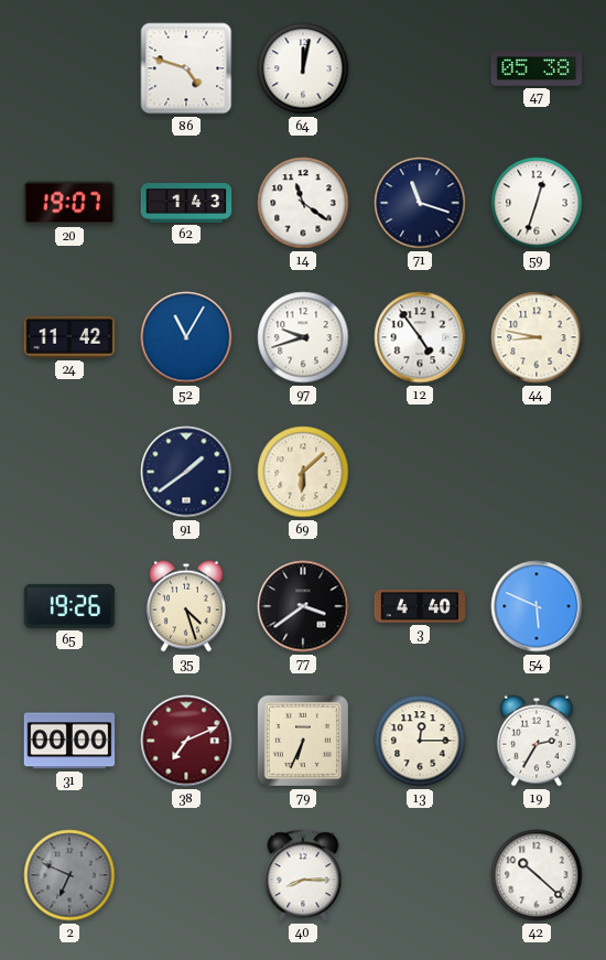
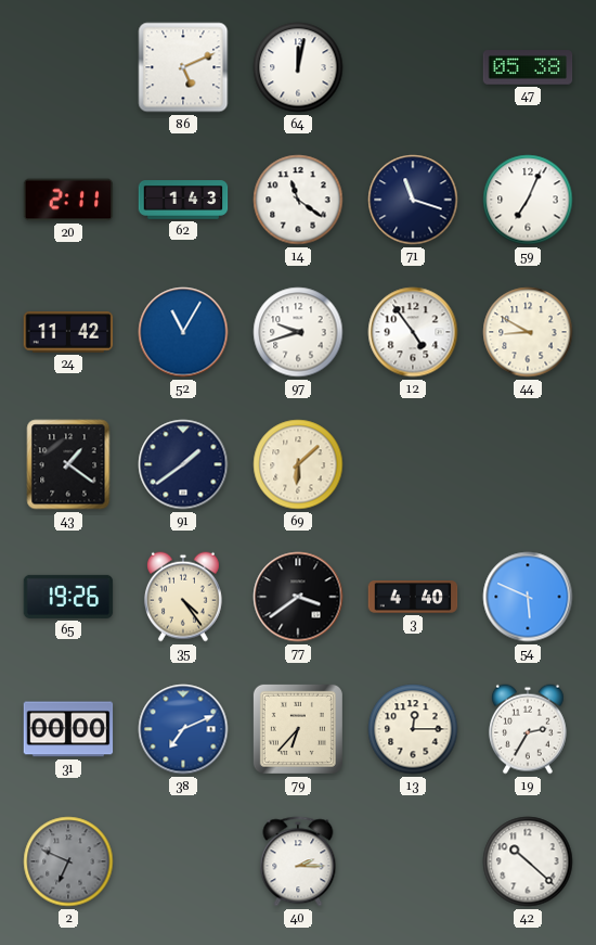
86: 4:48 -> 5:11
20: 19:07 -> 2:11
59: 12:33 -> 7:04
44: 8:47 -> 8:50
43: none -> 1:21
35: 4:27 -> 4:24
38 dial: burgundy -> blue
79: 6:34 -> 6:37
40: 8:15 -> 2:15
